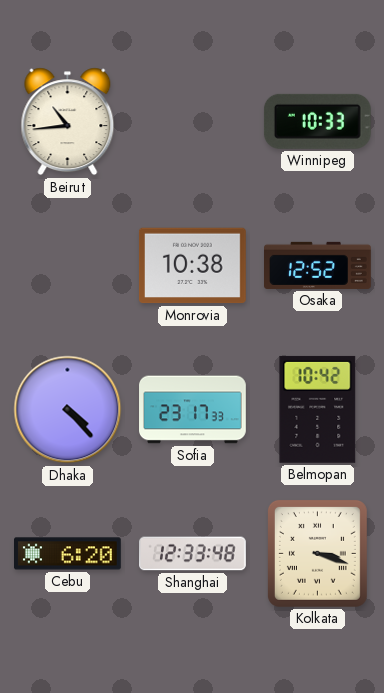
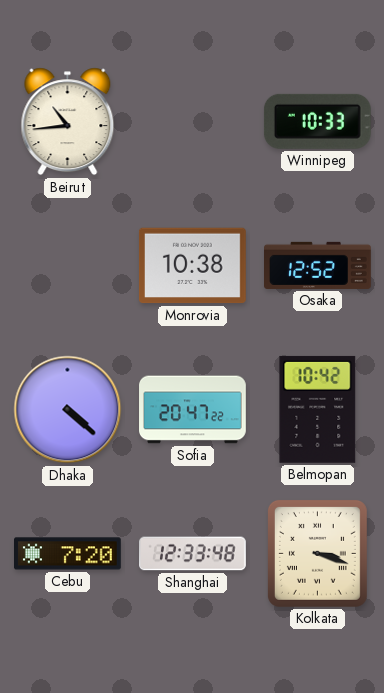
Dhaka: 4:23 -> 4:22
Sofia: 23:17 -> 20:47
Cebu: 6:20 -> 7:20
